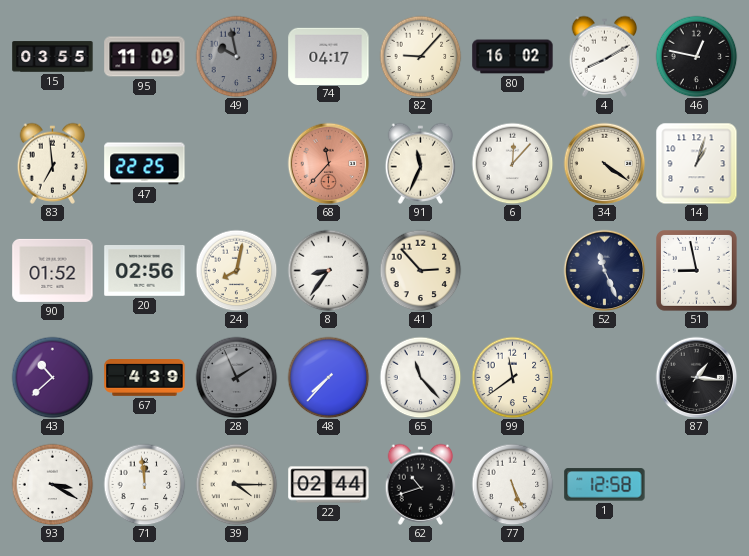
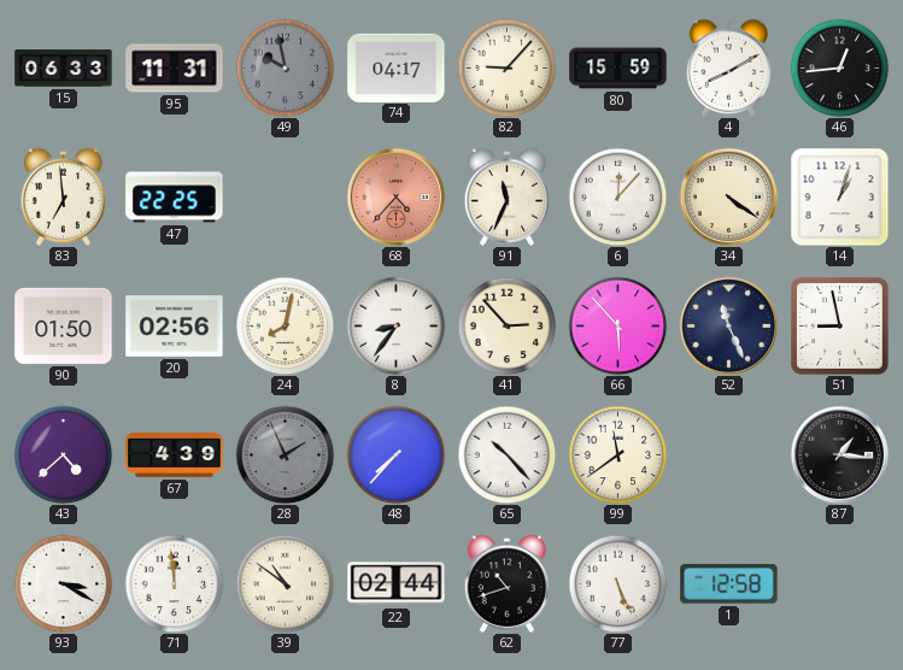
15: 03:55 -> 06:33
95: 11:09 -> 11:31
80: 16:02 -> 15:59
46: 12:47 -> 12:44
68: 11:37 -> 4:37
90: 01:52 -> 01:50
66: none -> 5:53
43: 10:38 -> 4:38
65: 11:23 -> 10:23
39: 4:15 -> 10:51
